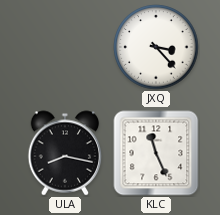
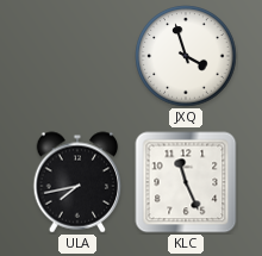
JXQ: 3:23 -> 3:57
ULA: 8:17 -> 7:43
